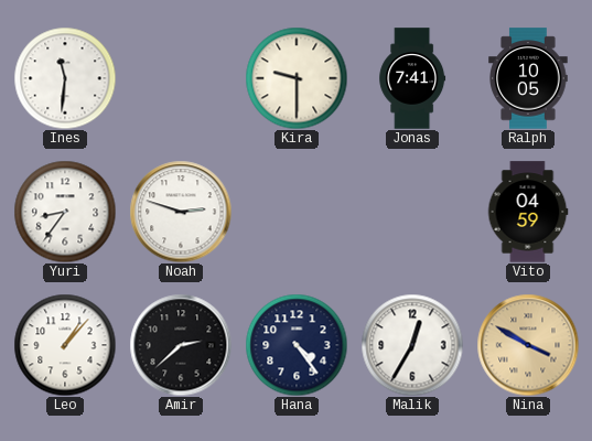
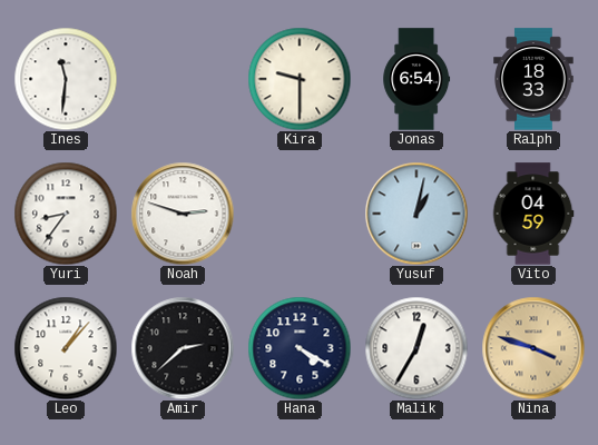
Jonas: 7:41 -> 6:54
Ralph: 10:05 -> 18:33
Yusuf: none -> 1:02
Hana: 4:24 -> 4:20
Nina: 3:50 -> 3:48
